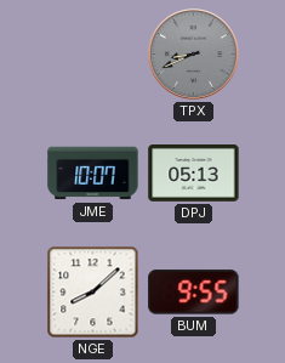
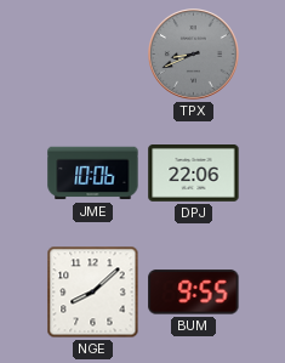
JME: 10:07 -> 10:06
DPJ: 05:13 -> 22:06
